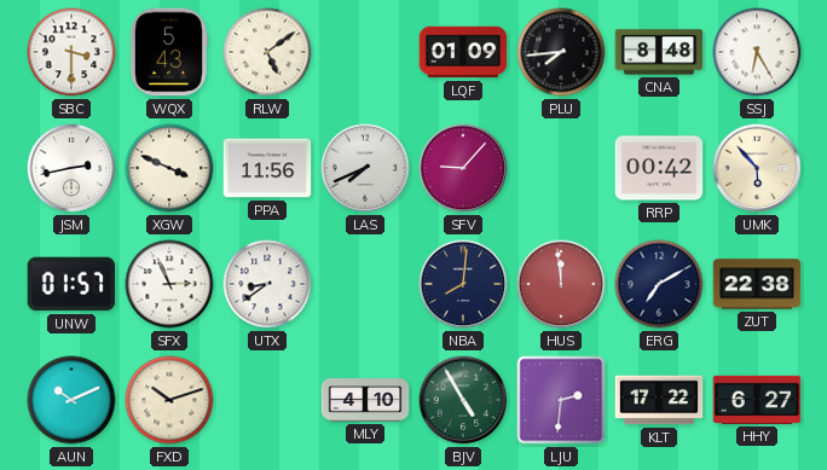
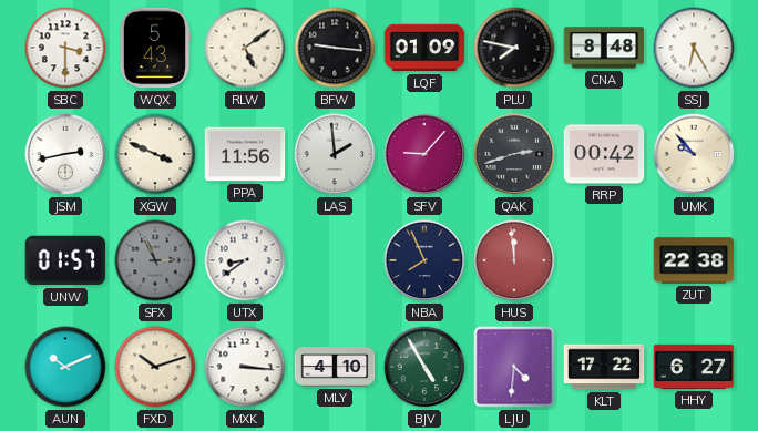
BFW: none -> 9:16
PLU: 7:44 -> 7:47
LAS: 7:41 -> 1:59
QAK: none -> 2:42
UMK: 5:53 -> 9:53
SFX dial: white -> grey
NBA: 8:01 -> 7:56
ERG: 7:10 -> none
MXK: none -> 3:16
LJU: 2:31 -> 4:31
